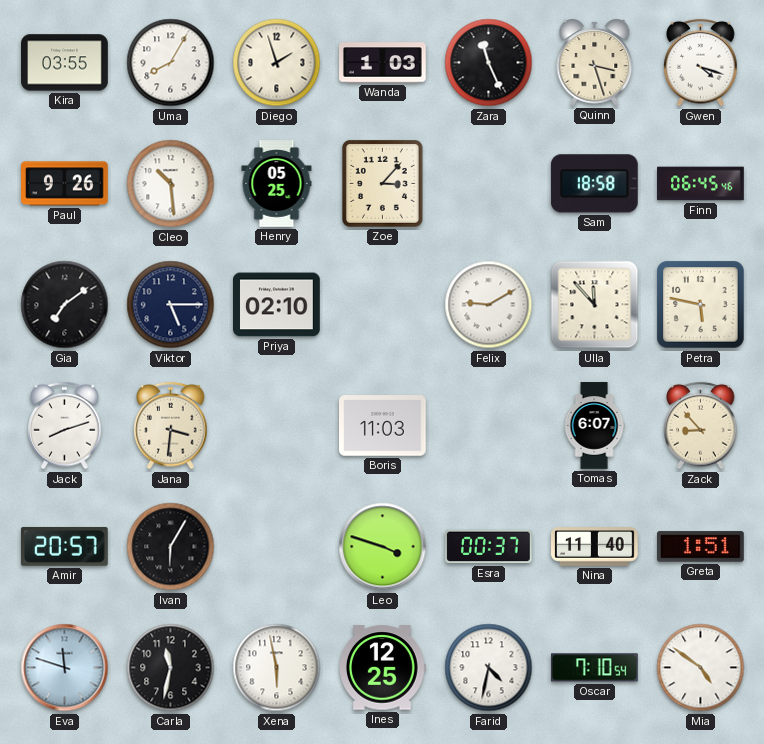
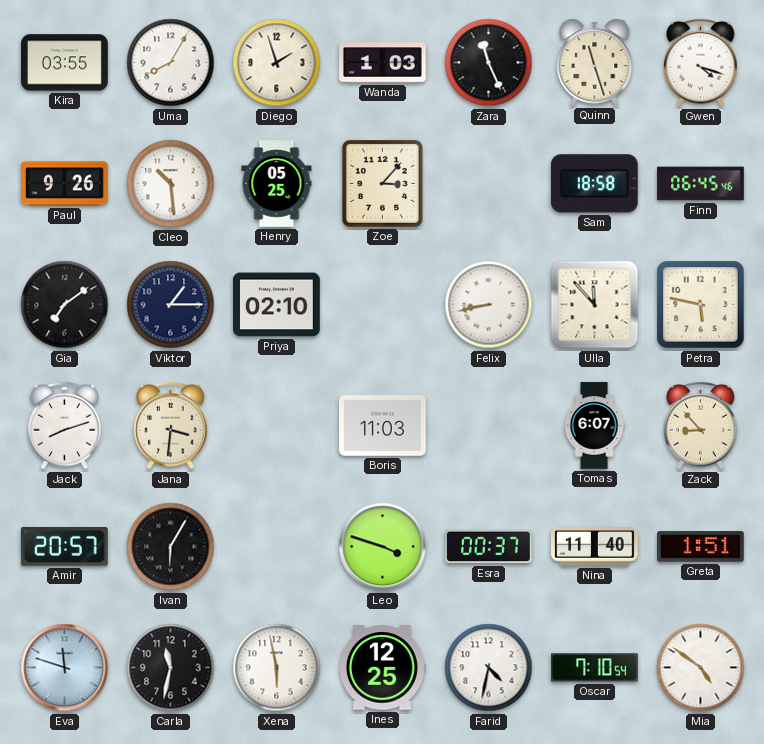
Quinn: 3:27 -> 11:27
Viktor: 5:15 -> 1:15
Felix: 9:10 -> 8:43
